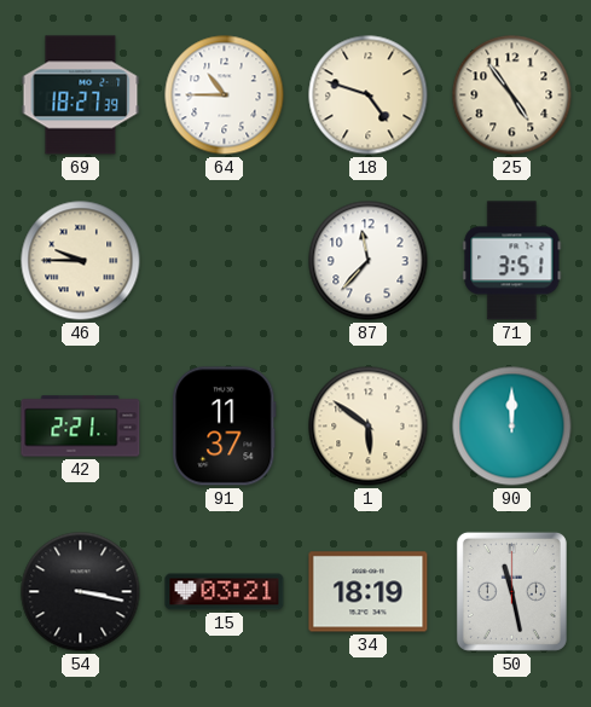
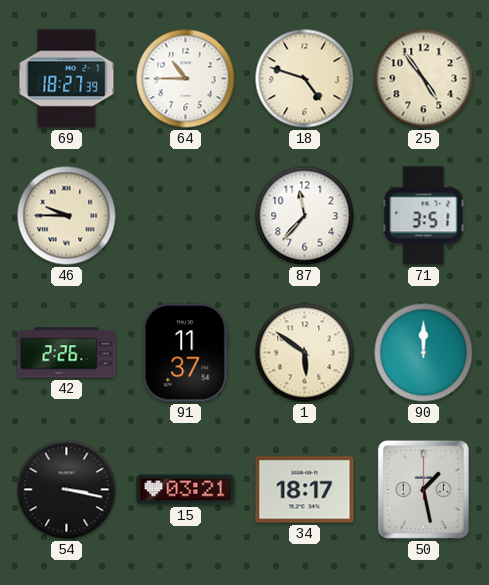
42: 2:21 -> 2:26
34: 18:19 -> 18:17
50: 11:28 -> 1:28
